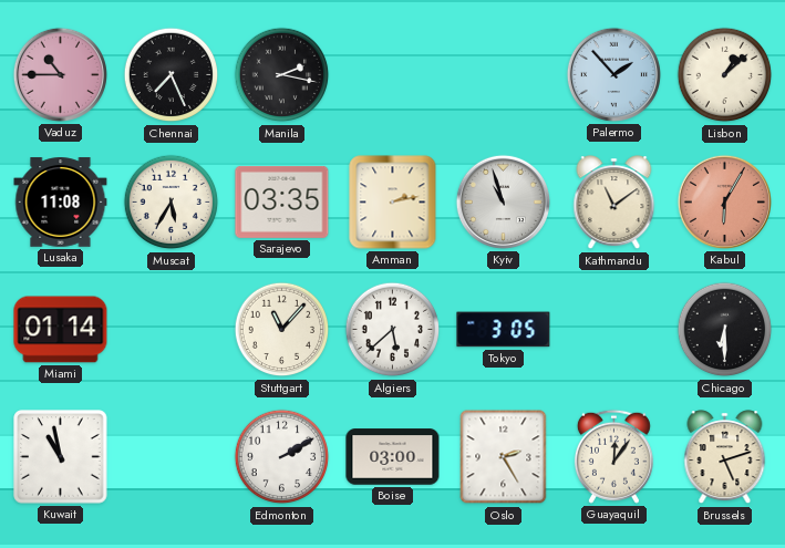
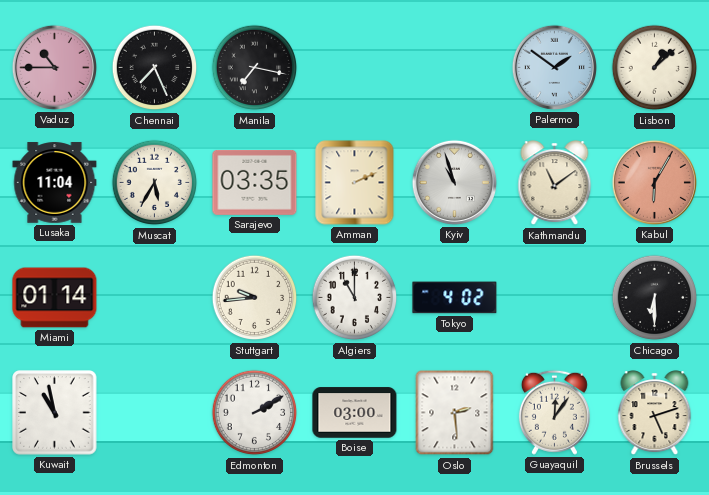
Manila: 2:17 -> 7:17
Palermo: 1:53 -> 1:51
Lusaka: 11:08 -> 11:04
Amman: 2:13 -> 2:11
Stuttgart: 11:07 -> 9:44
Algiers: 5:38 -> 11:00
Tokyo: 3:05 -> 4:02
Oslo: 2:25 -> 2:29
